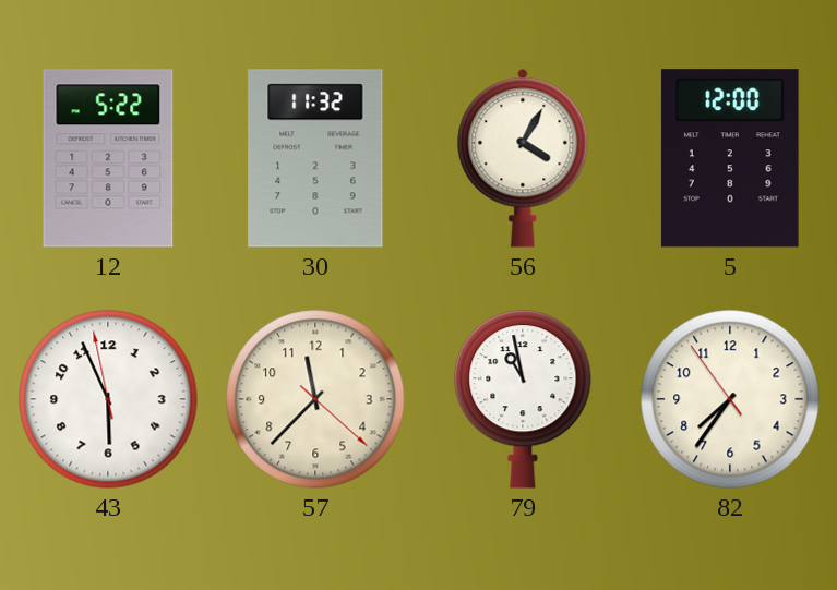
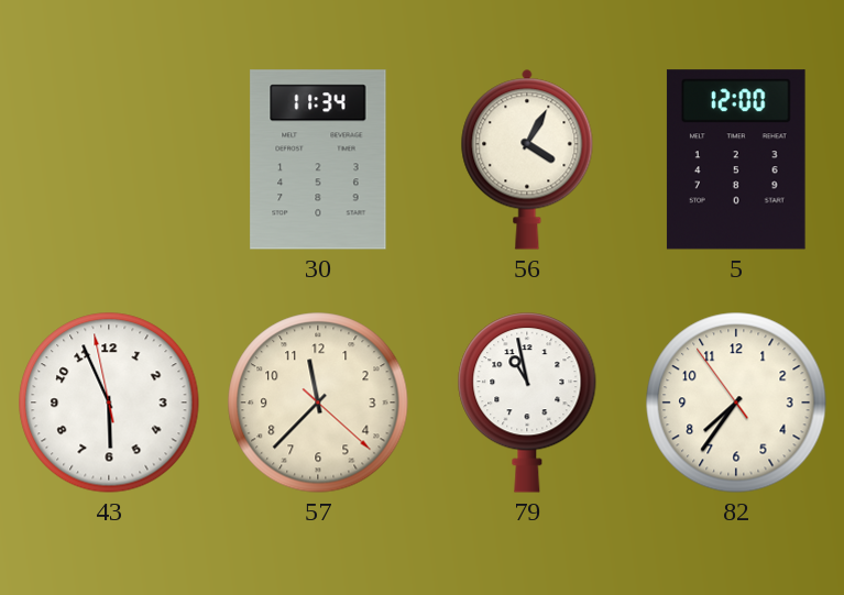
12: 5:22 -> none
30: 11:32 -> 11:34
